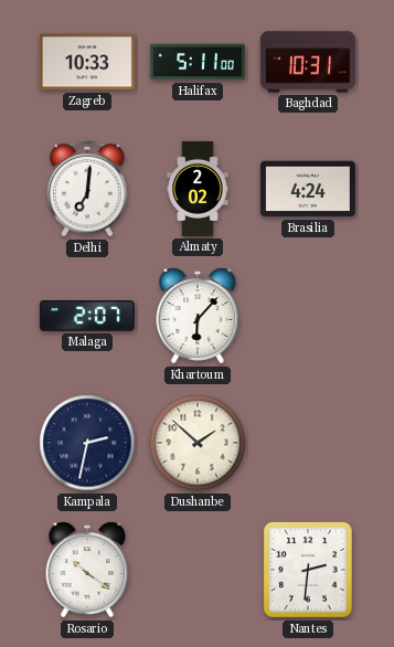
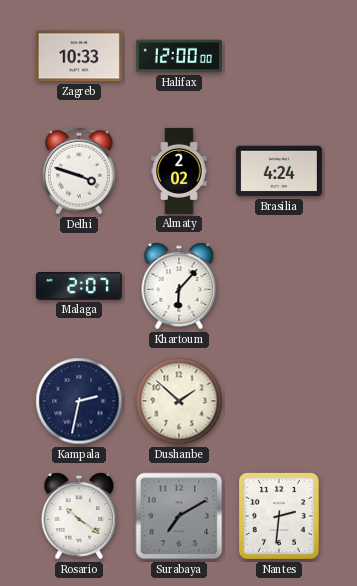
Halifax: 5:11 -> 12:00
Baghdad: 10:31 -> none
Delhi: 7:01 -> 3:48
Surabaya: none -> 7:10
